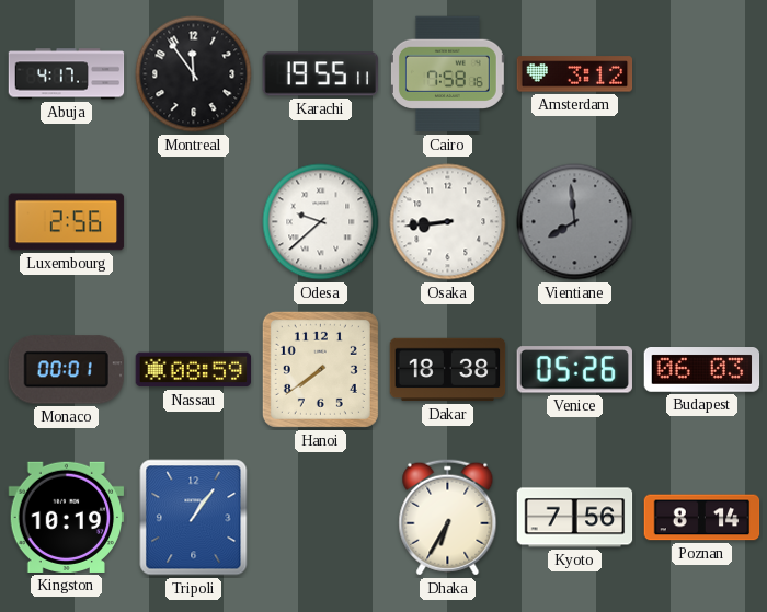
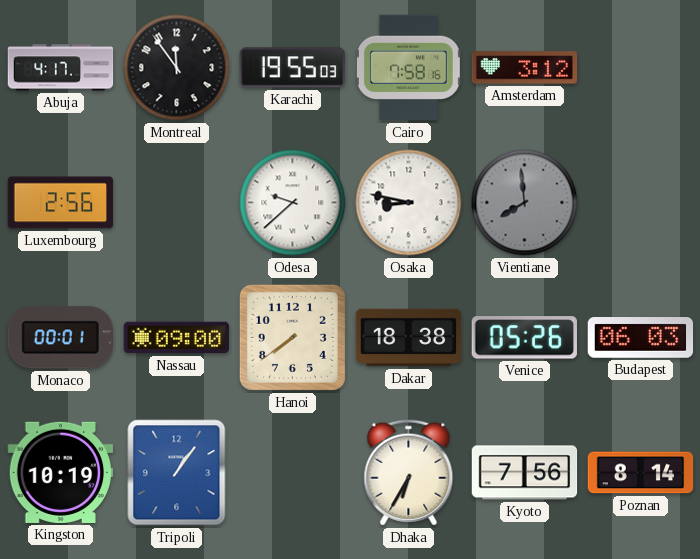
Karachi: 19:55:11 -> 19:55:03
Osaka: 8:44 -> 8:47
Nassau: 08:59 -> 09:00
